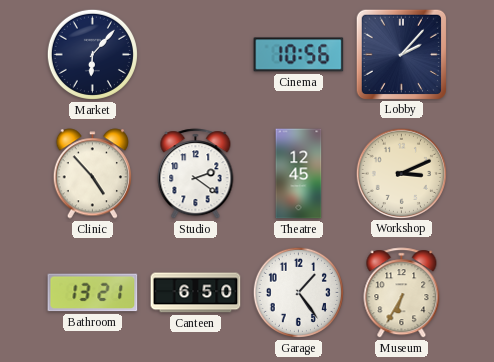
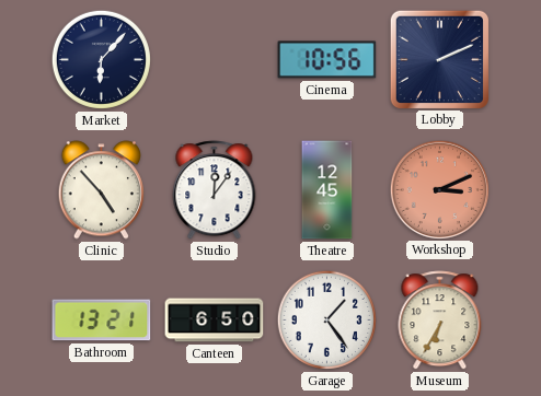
Lobby: 2:07 -> 2:11
Studio: 2:21 -> 12:06
Workshop dial: cream -> salmon
